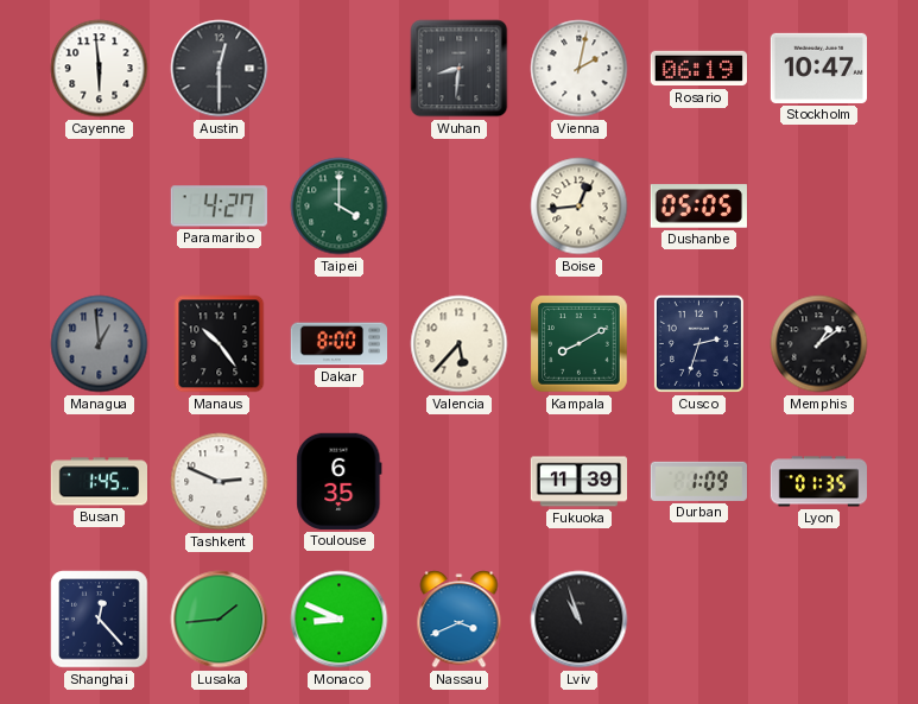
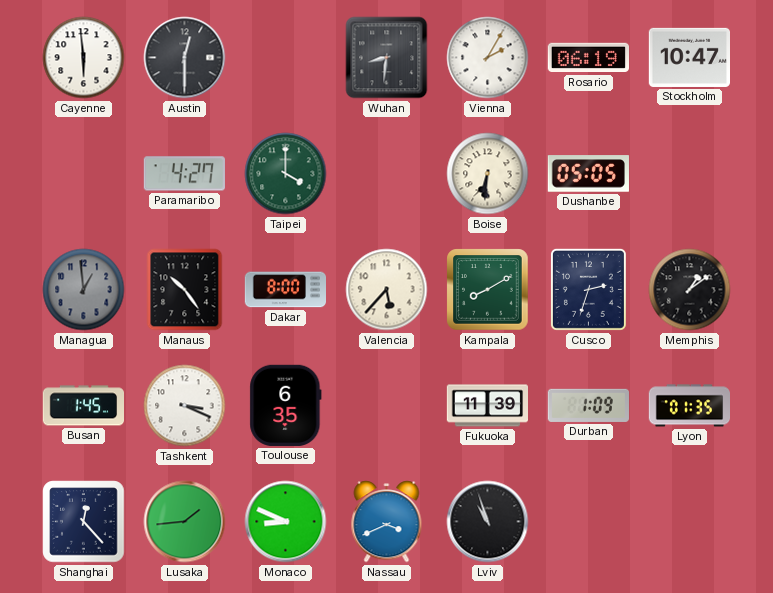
Vienna: 2:02 -> 2:05
Boise: 12:44 -> 6:31
Tashkent: 2:49 -> 3:19
